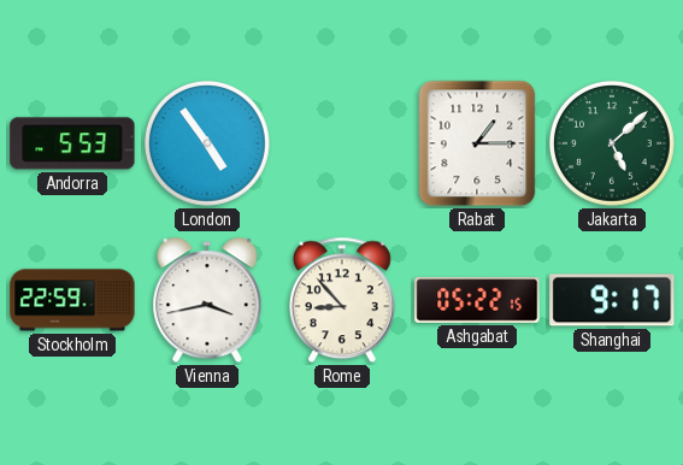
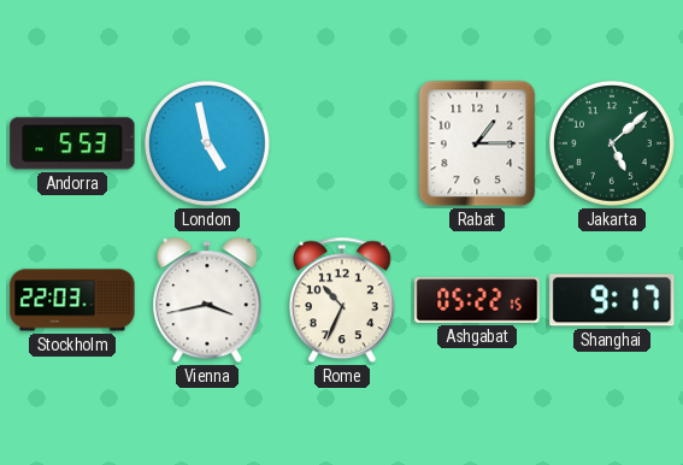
London: 4:54 -> 4:58
Stockholm: 22:59 -> 22:03
Rome: 8:53 -> 10:34
